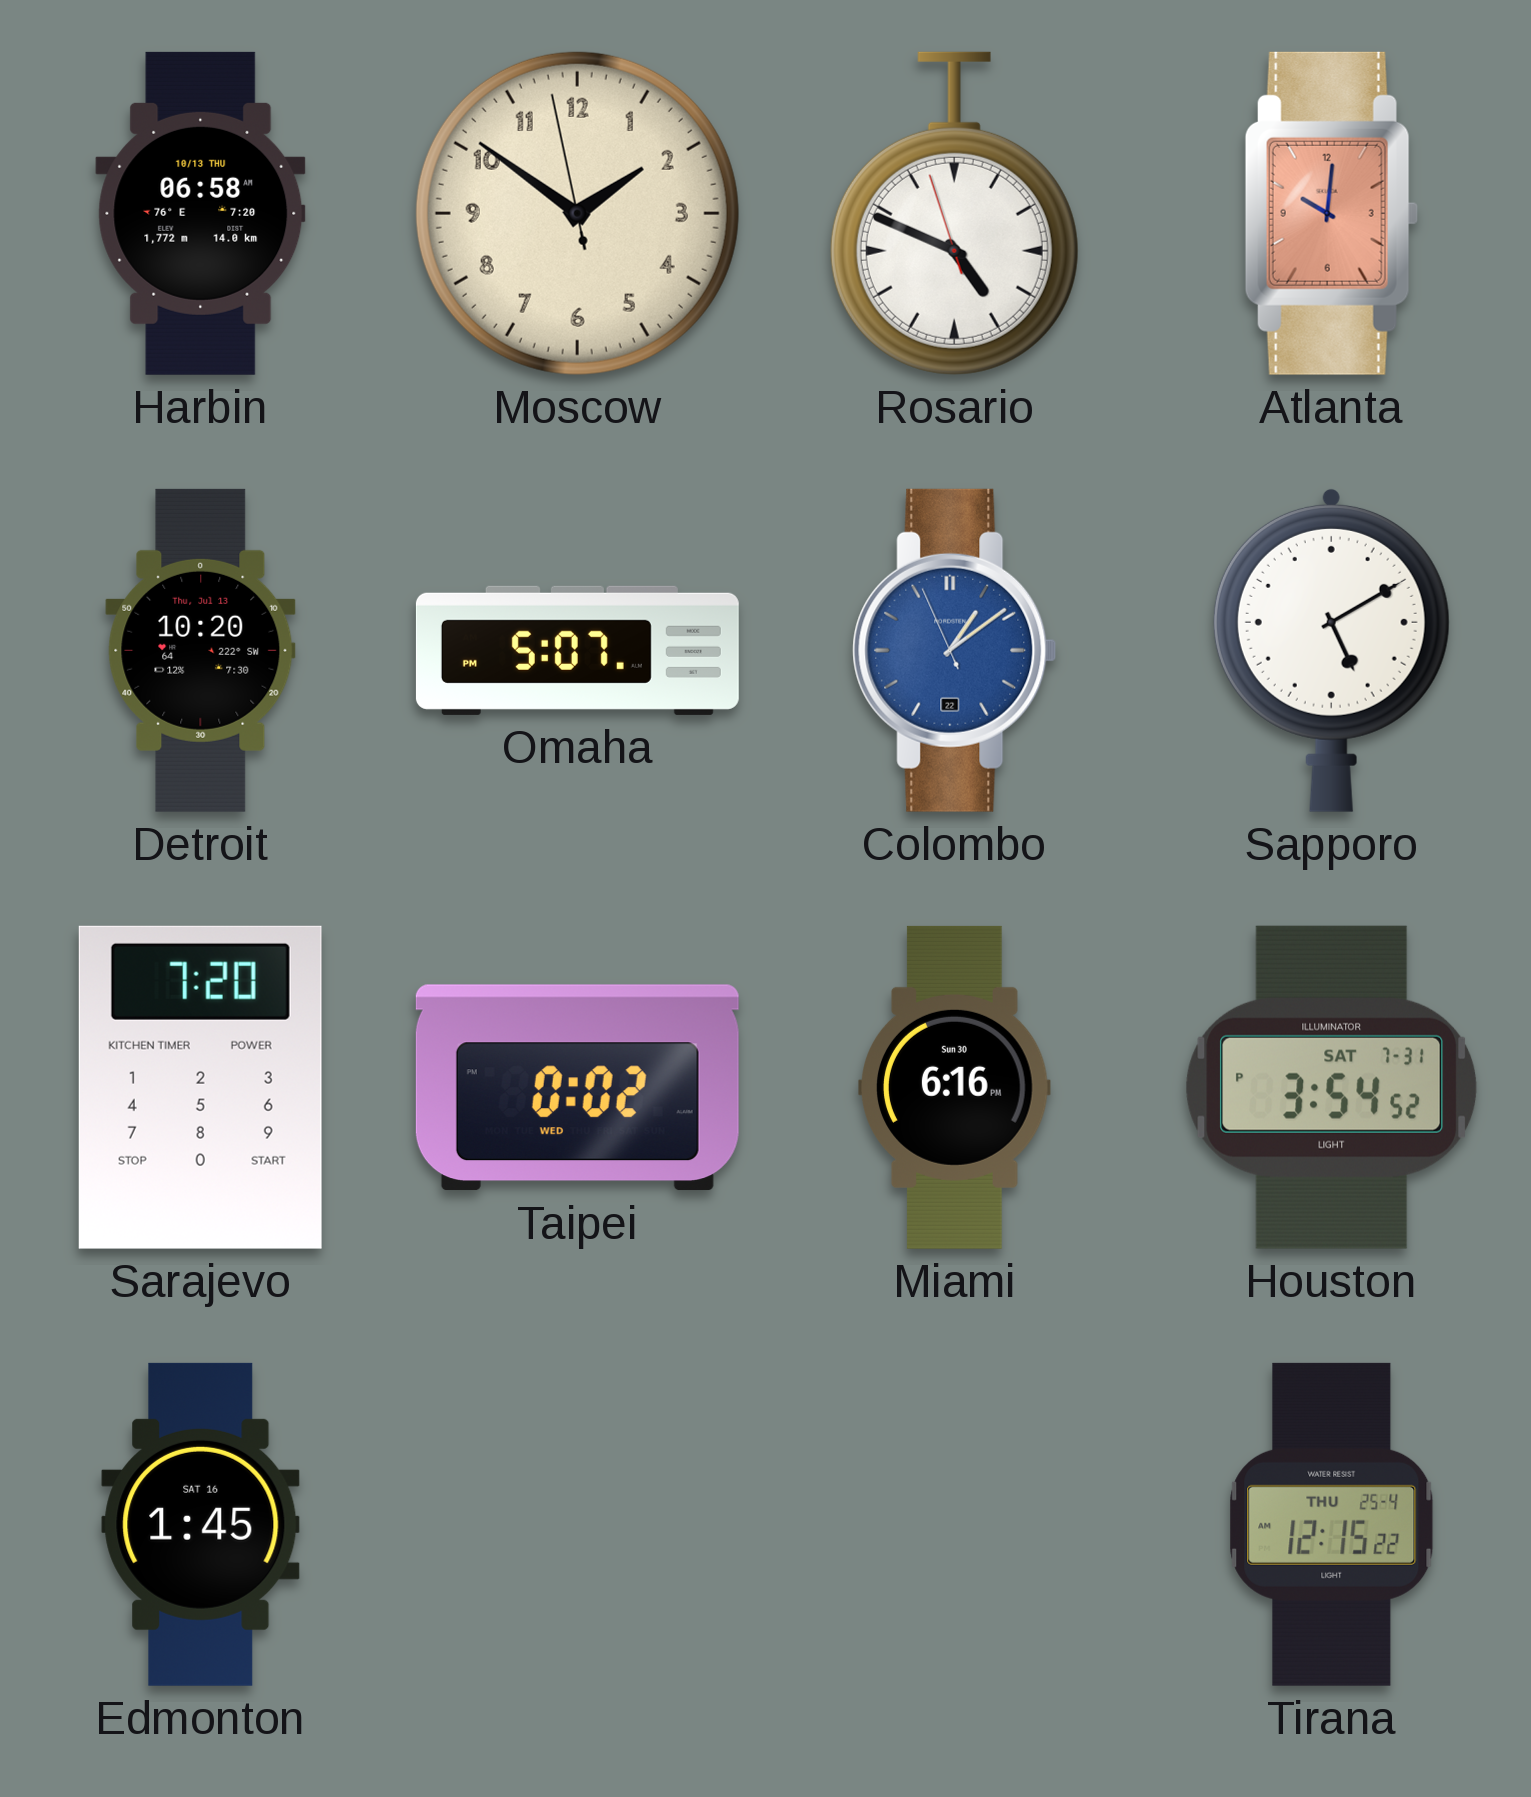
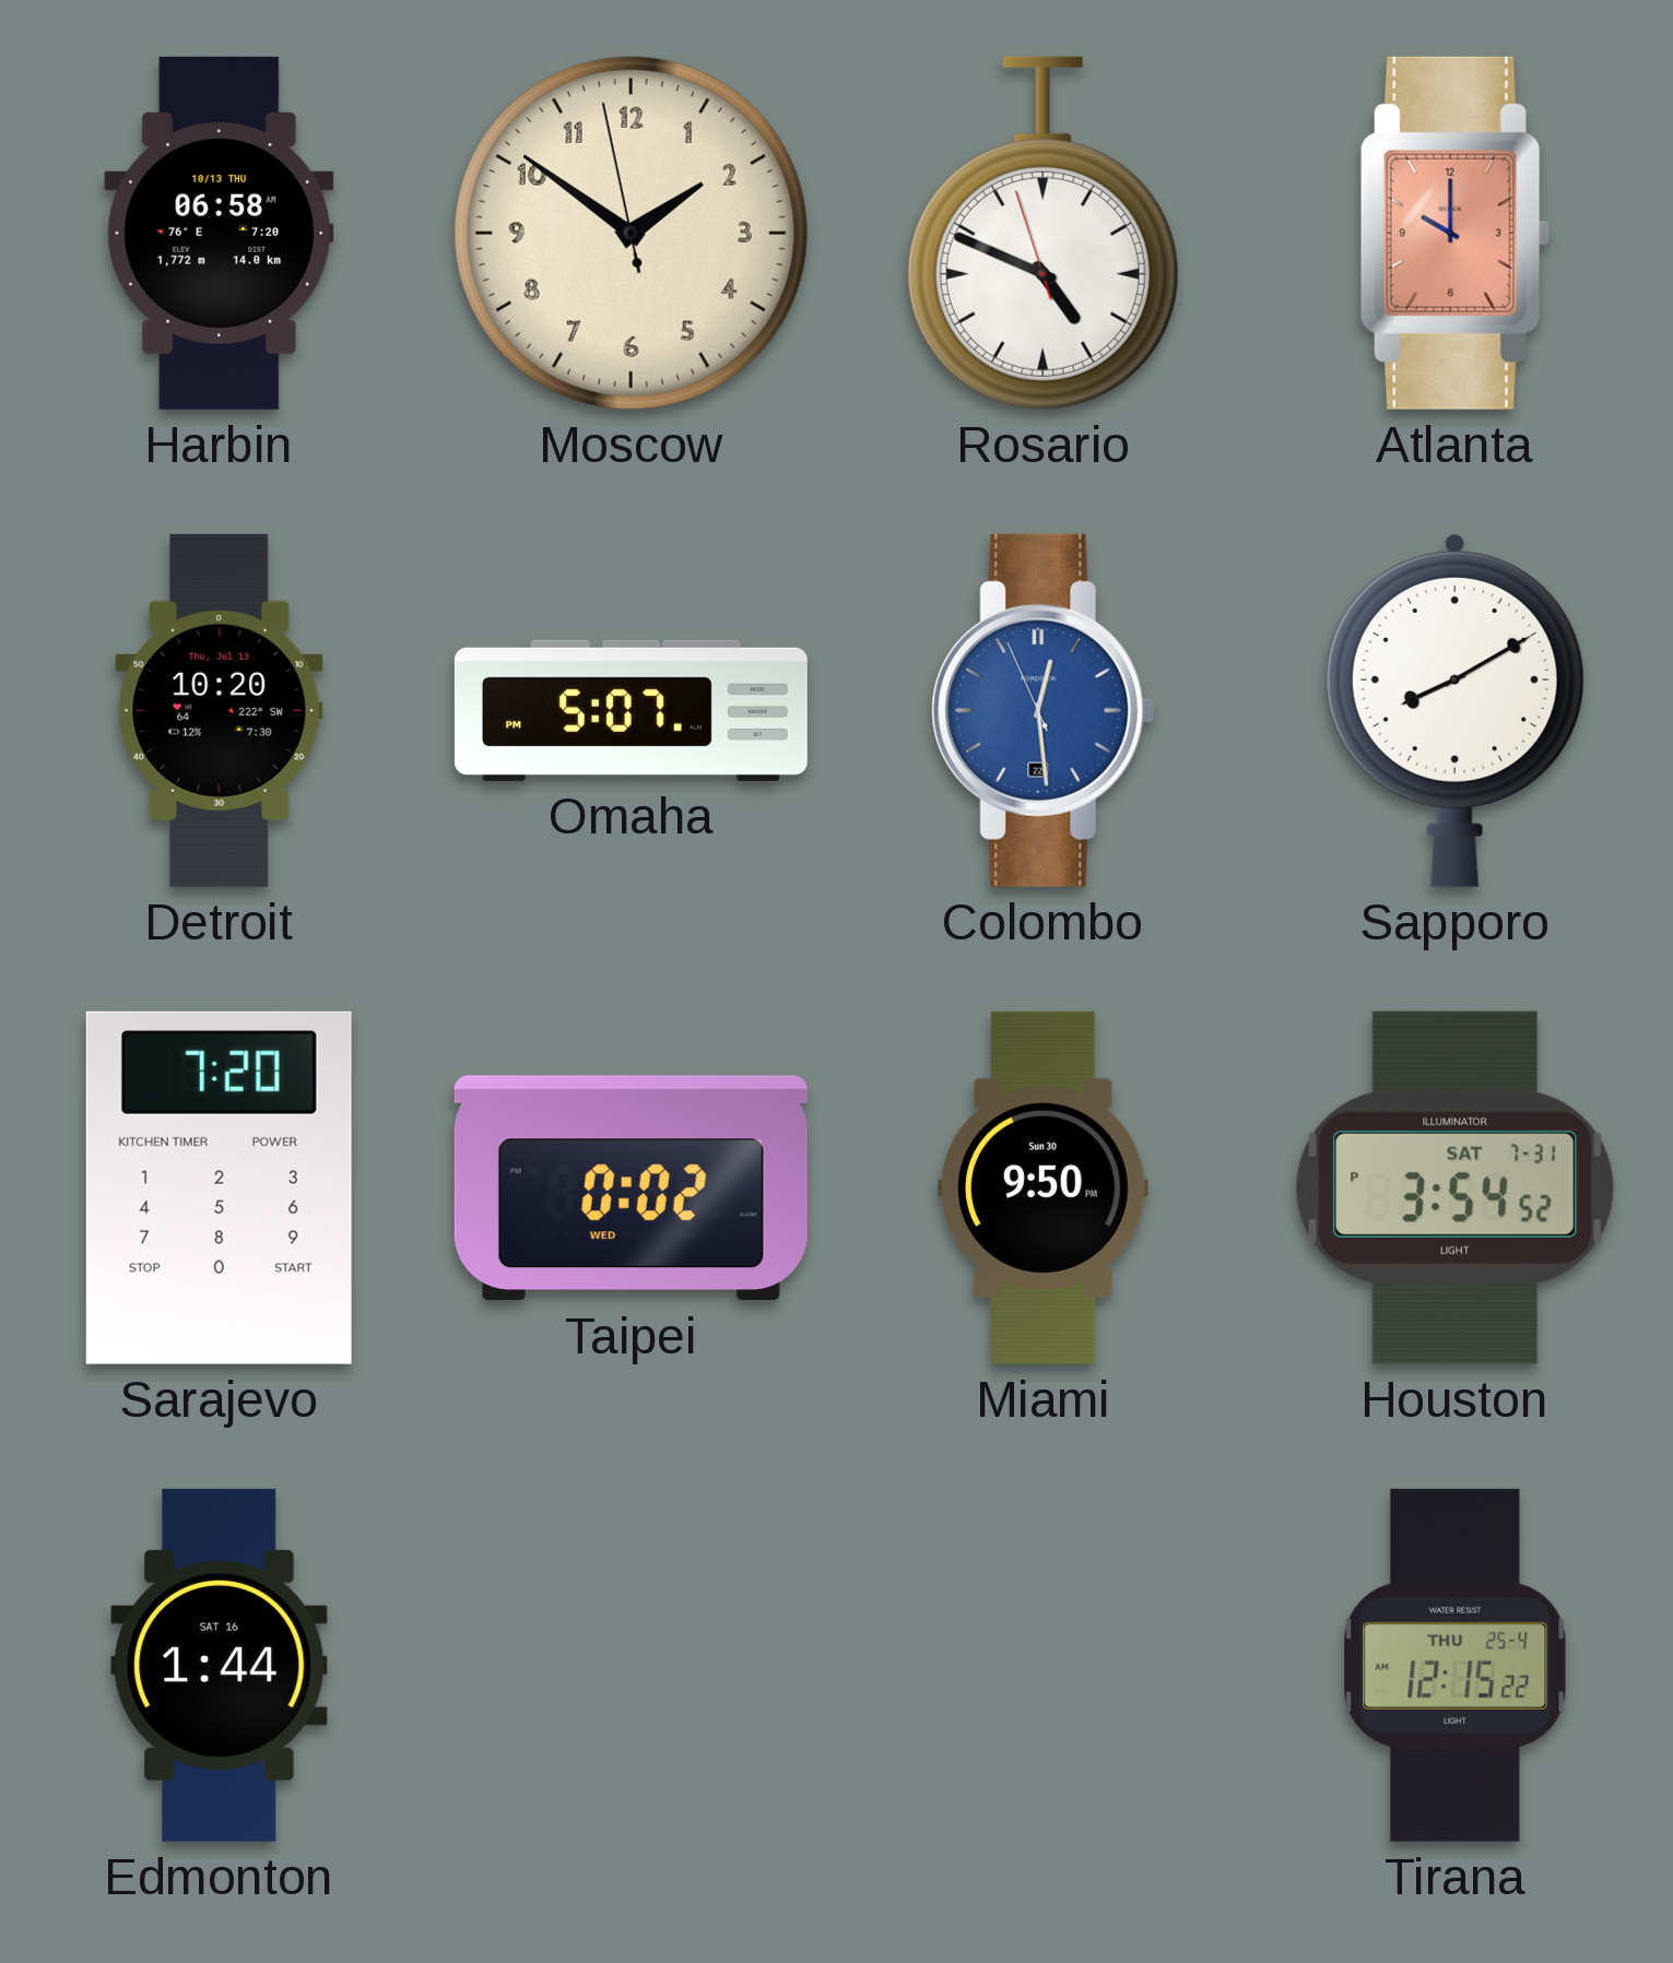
Atlanta: 10:01 -> 10:00
Colombo: 1:08 -> 12:28
Sapporo: 5:10 -> 8:10
Miami: 6:16 -> 9:50
Edmonton: 1:45 -> 1:44
